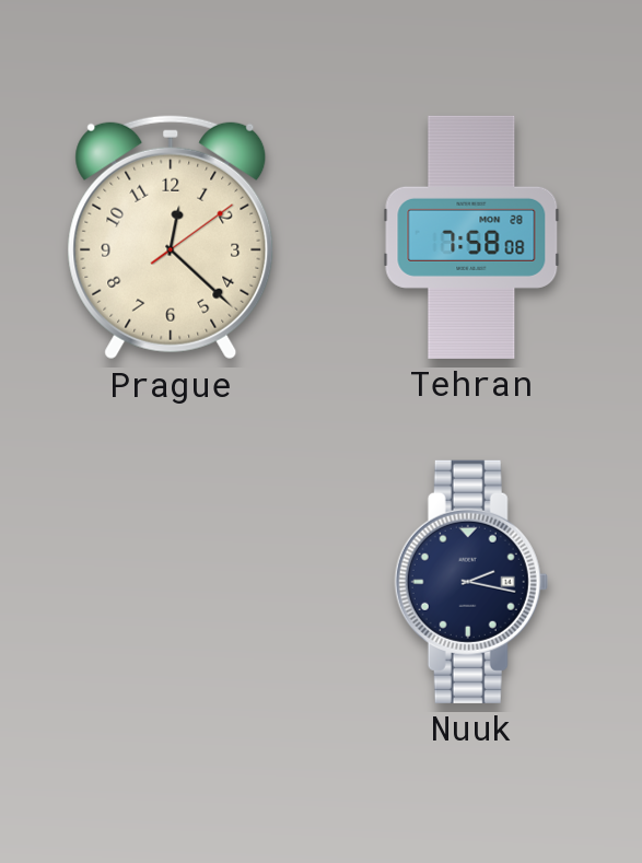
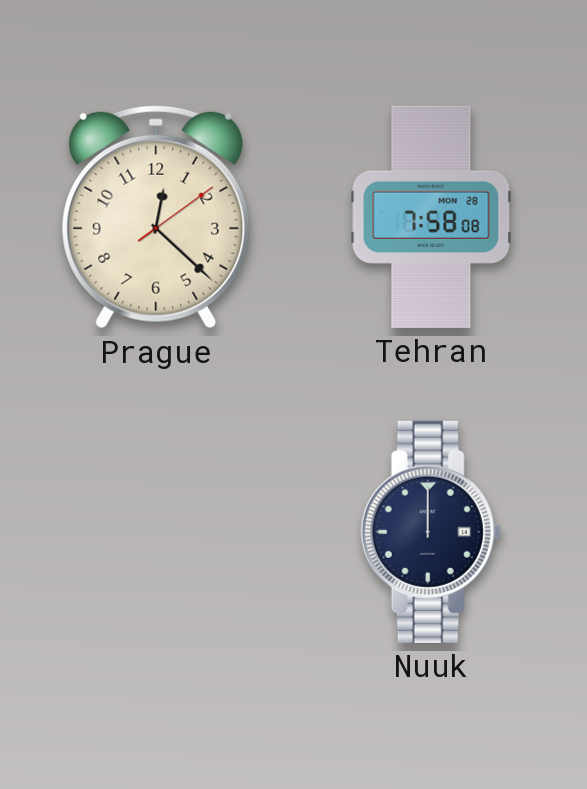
Nuuk: 2:17 -> 12:00
